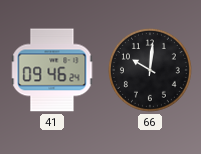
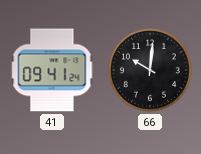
41: 09:46 -> 09:41
